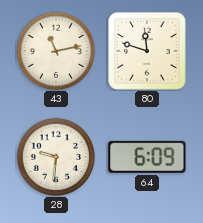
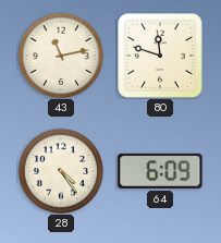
28: 9:31 -> 4:24
